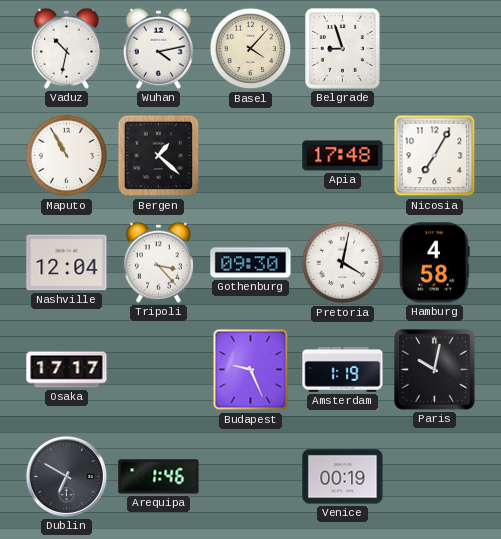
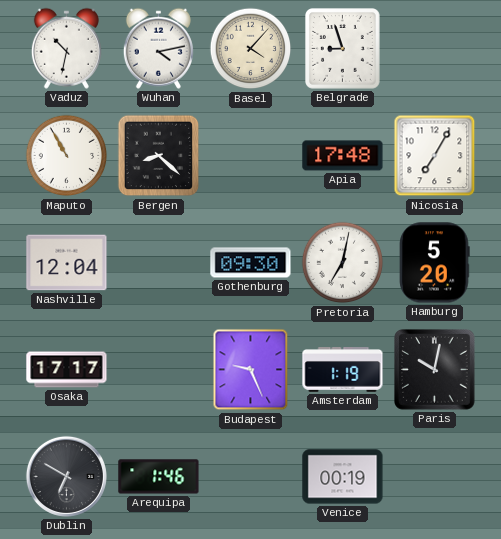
Bergen: 1:22 -> 8:22
Tripoli: 3:23 -> none
Pretoria: 4:02 -> 7:02
Hamburg: 4:58 -> 5:20
